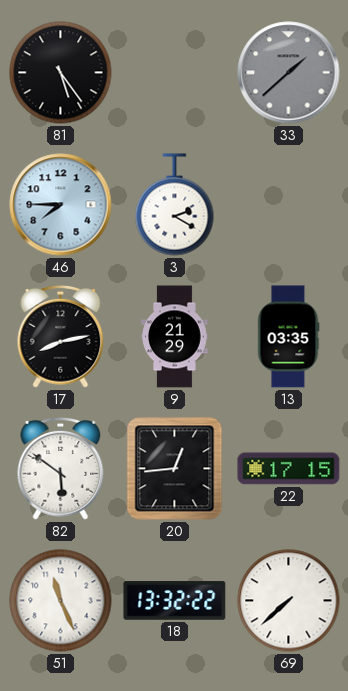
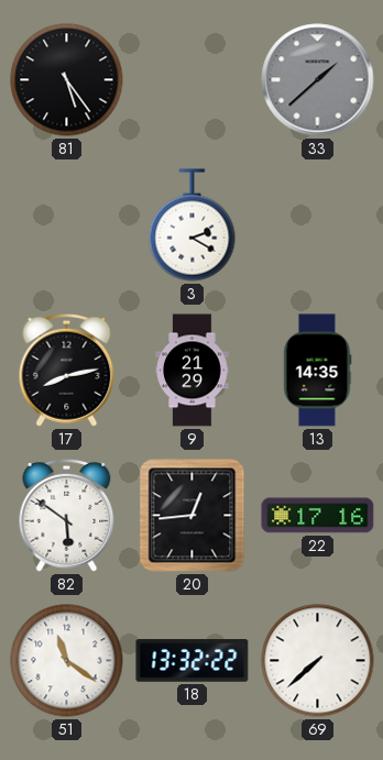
46: 7:45 -> none
13: 03:35 -> 14:35
22: 17:15 -> 17:16
51: 11:26 -> 11:21
